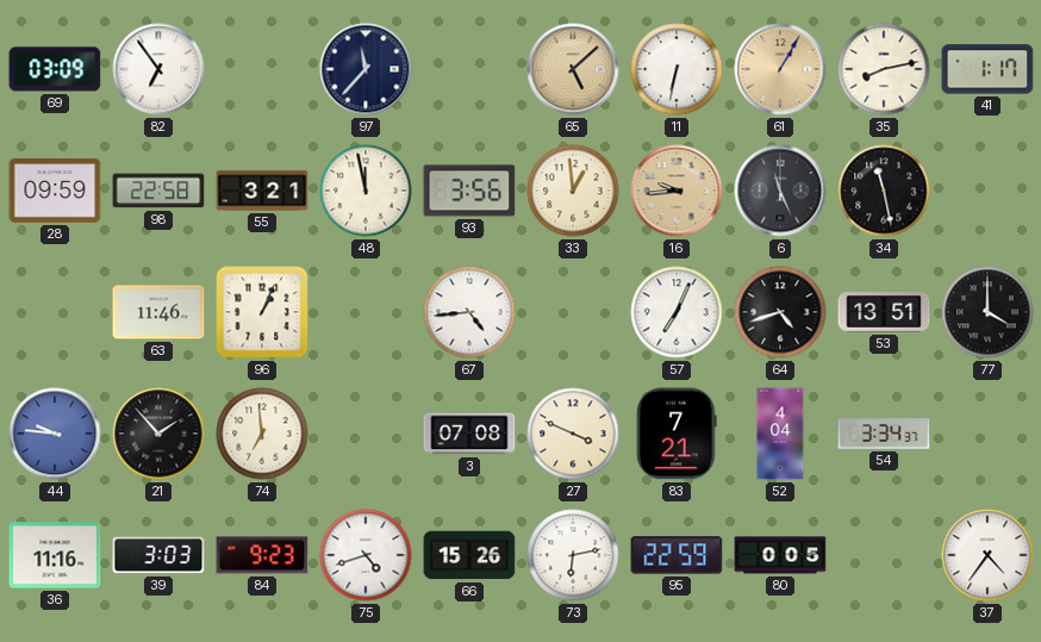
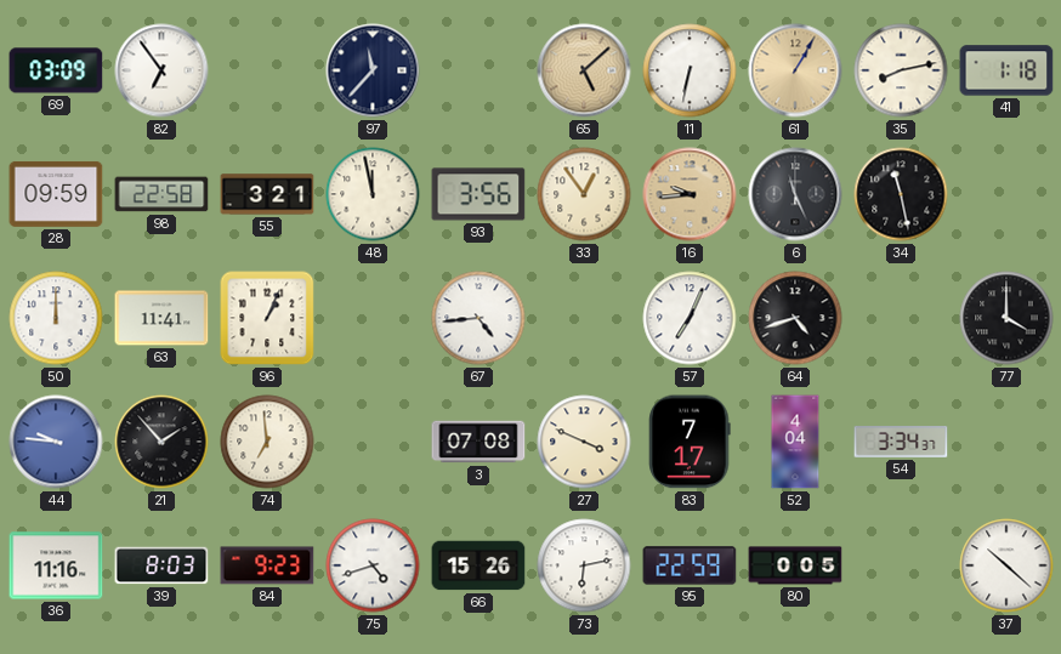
41: 1:17 -> 1:18
33: 12:59 -> 12:54
50: none -> 12:00
63: 11:46 -> 11:41
53: 13:51 -> none
83: 7:21 -> 7:17
39: 3:03 -> 8:03
37: 4:36 -> 10:22
